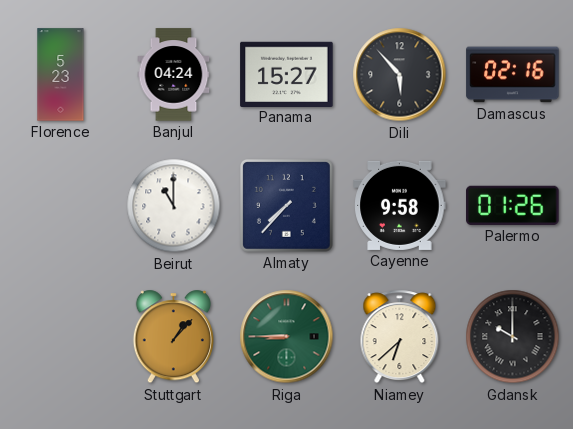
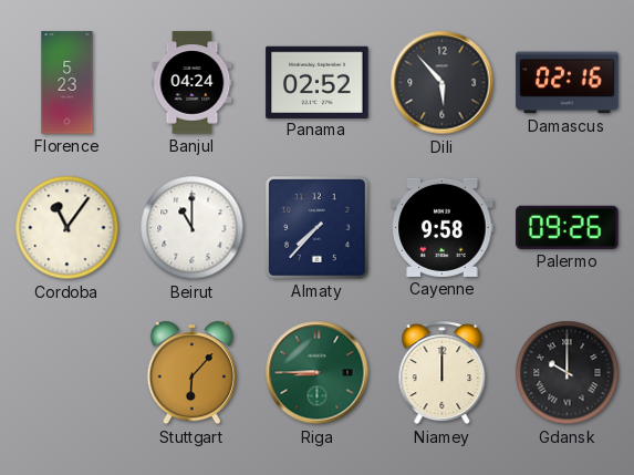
Panama: 15:27 -> 02:52
Cordoba: none -> 11:06
Palermo: 01:26 -> 09:26
Stuttgart: 1:07 -> 6:07
Niamey: 6:38 -> 12:00
